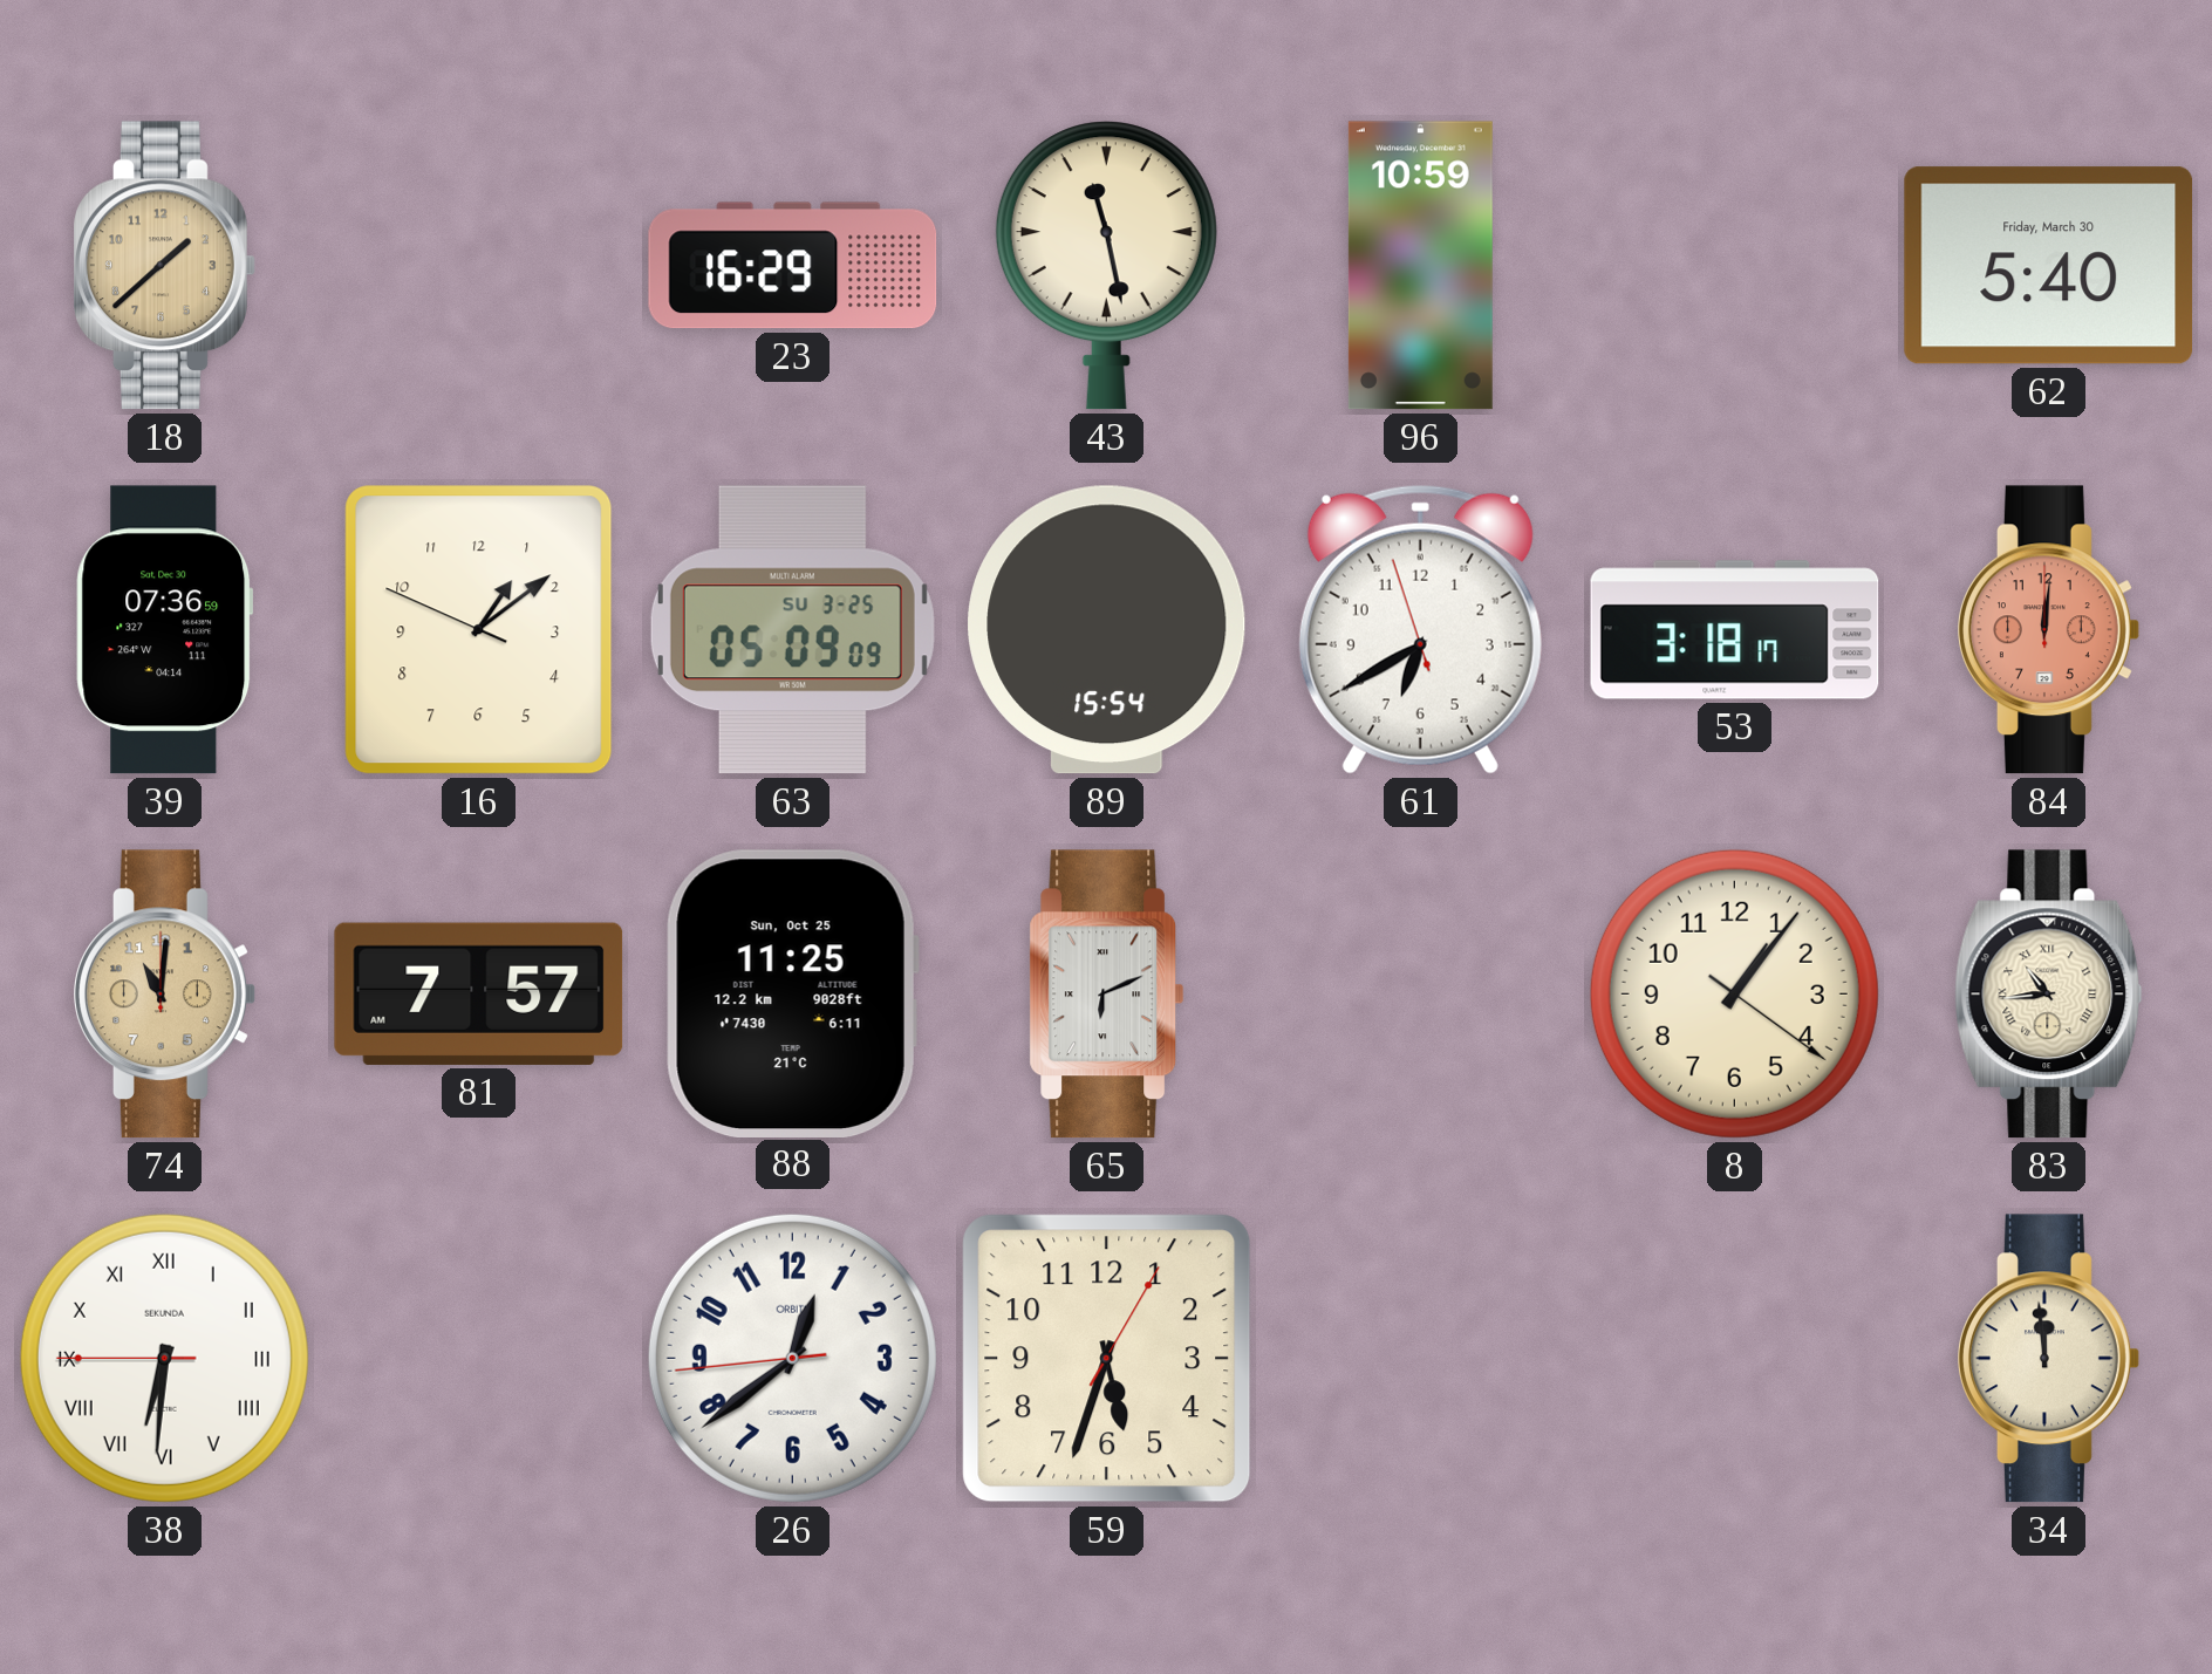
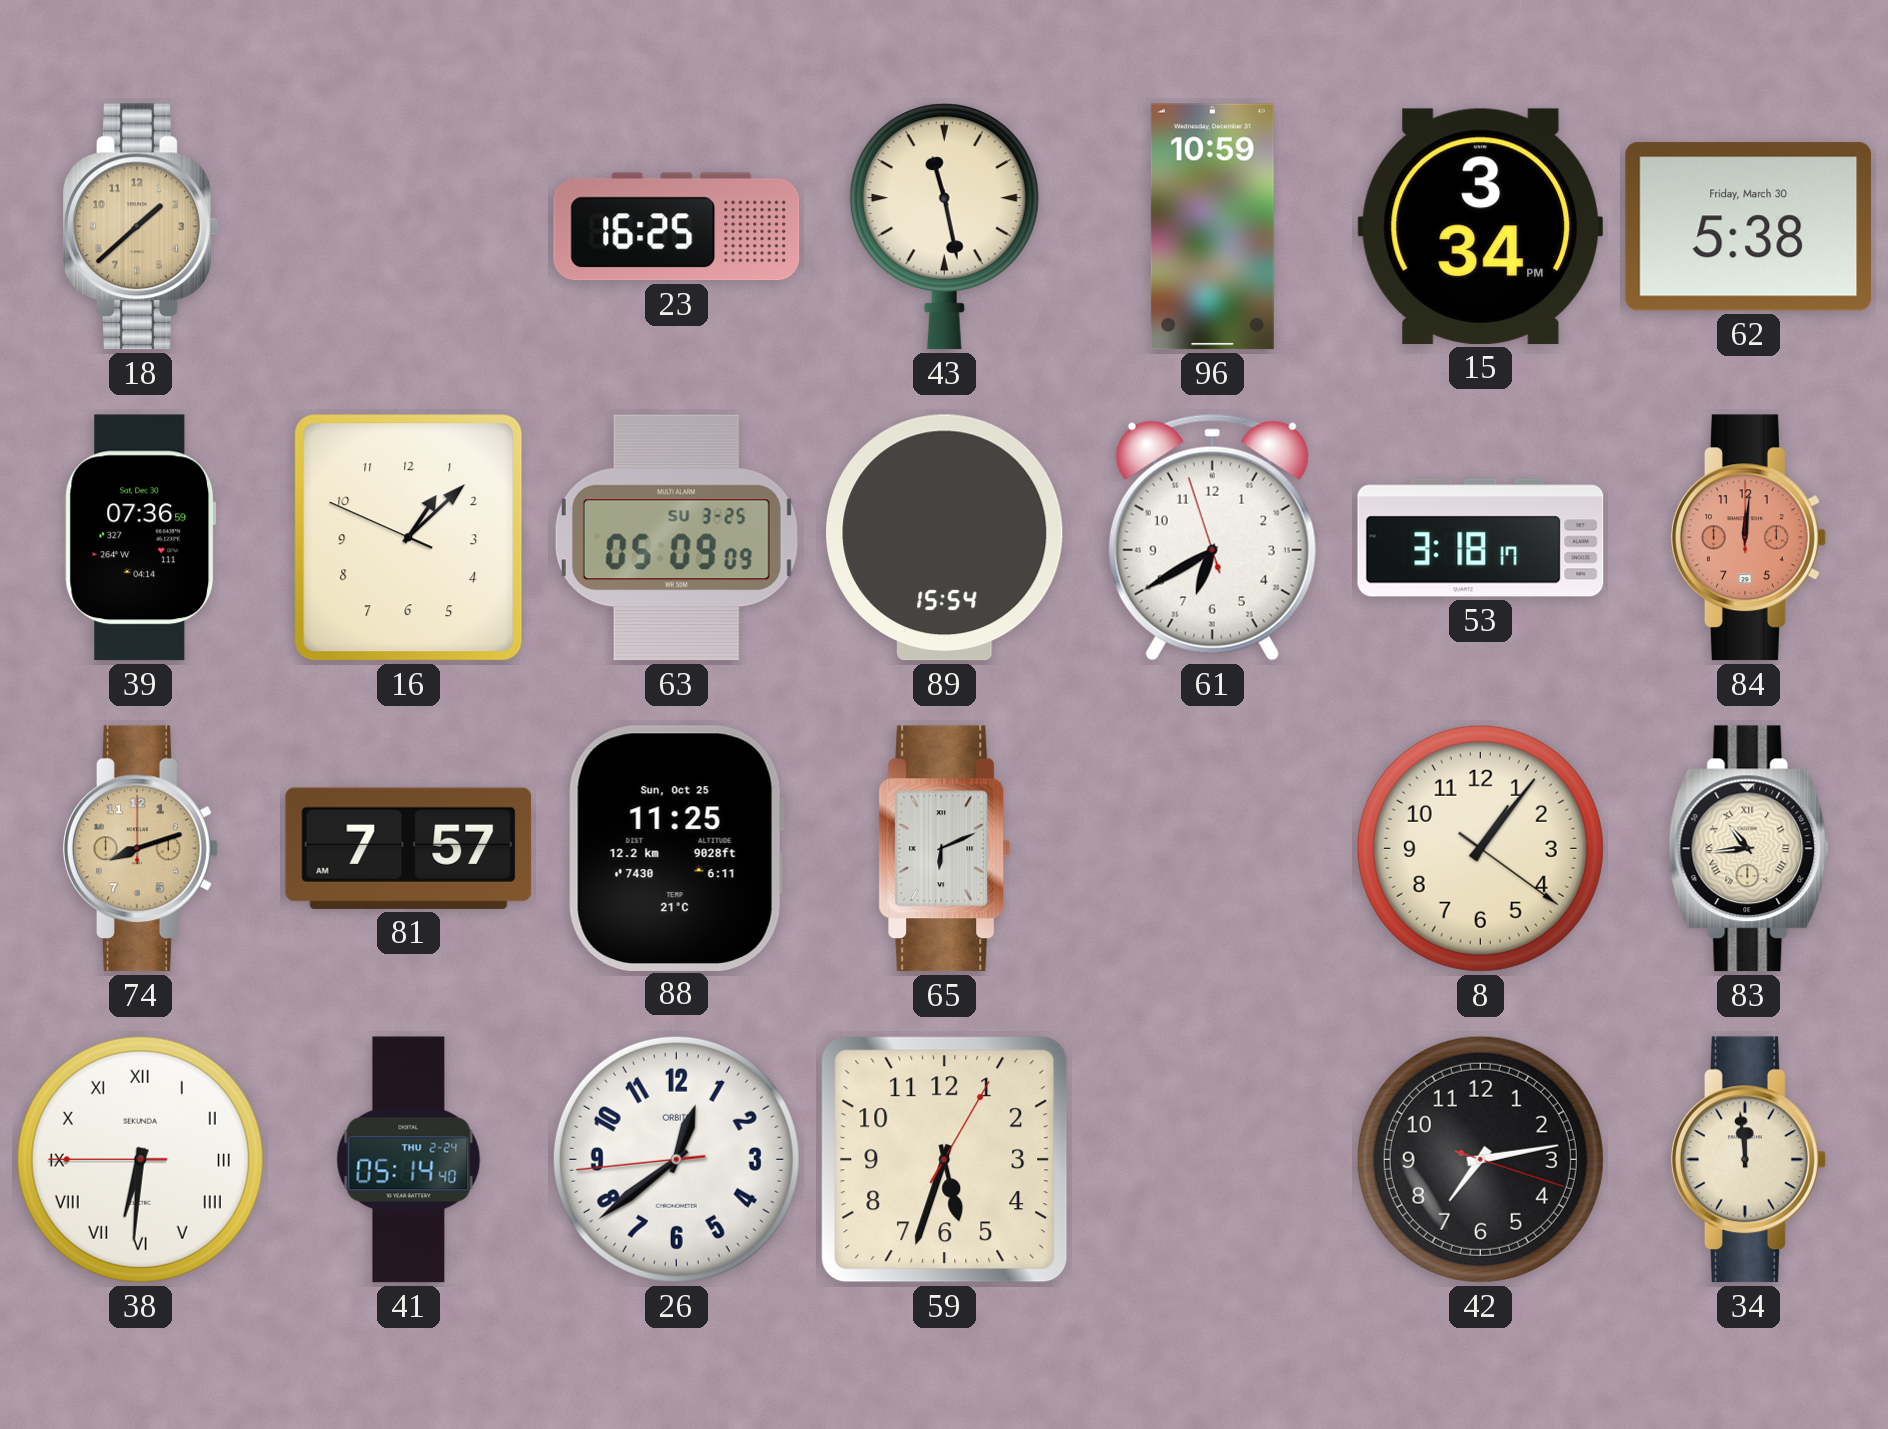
23: 16:29 -> 16:25
15: none -> 3:34
62: 5:40 -> 5:38
16: 1:08 -> 1:07
74: 11:01 -> 8:12
41: none -> 05:14
42: none -> 7:13
